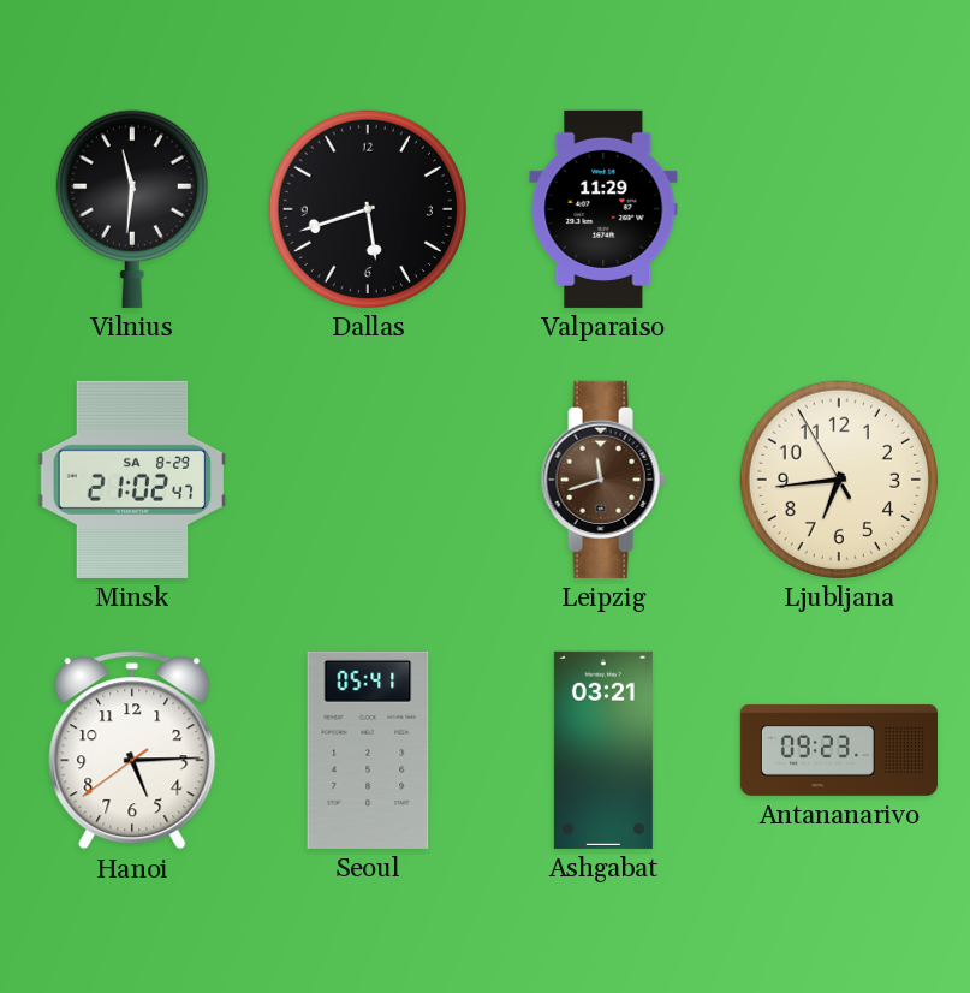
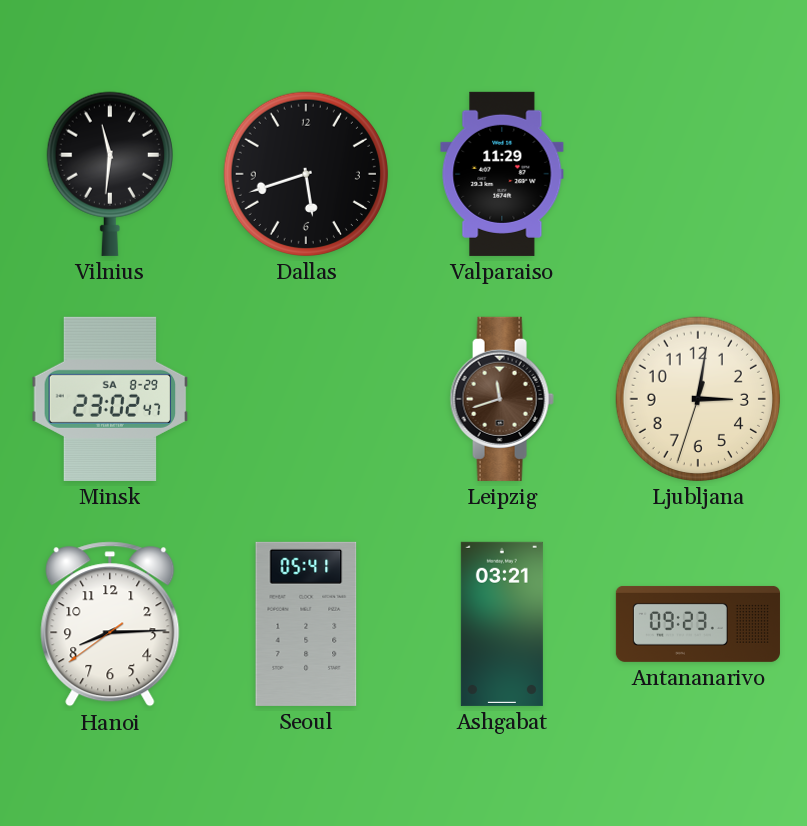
Minsk: 21:02 -> 23:02
Ljubljana: 6:43 -> 3:01
Hanoi: 5:14 -> 8:14
